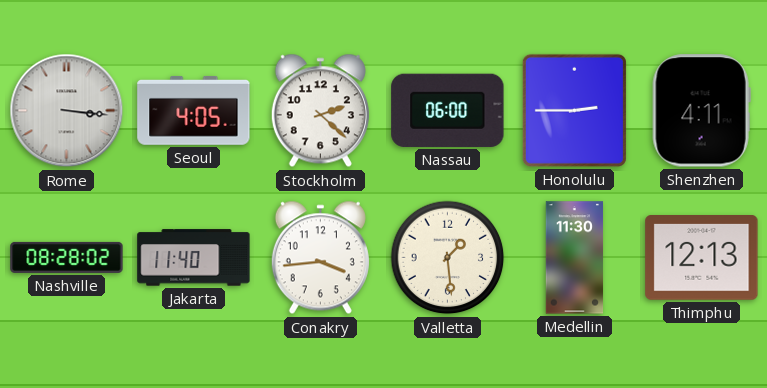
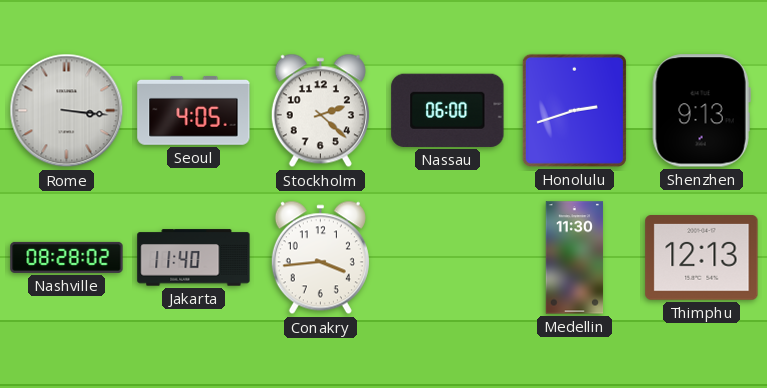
Honolulu: 2:45 -> 2:42
Shenzhen: 4:11 -> 9:13
Valletta: 1:29 -> none
